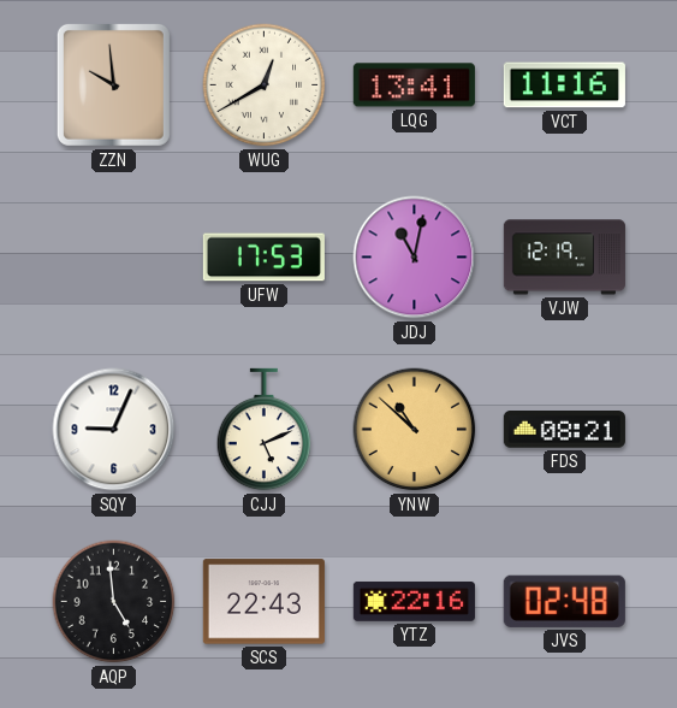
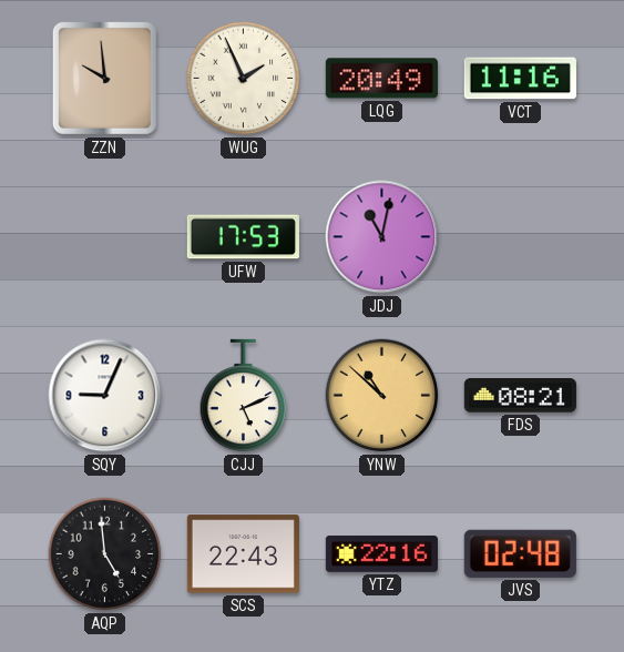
WUG: 12:40 -> 1:56
LQG: 13:41 -> 20:49
VJW: 12:19 -> none
